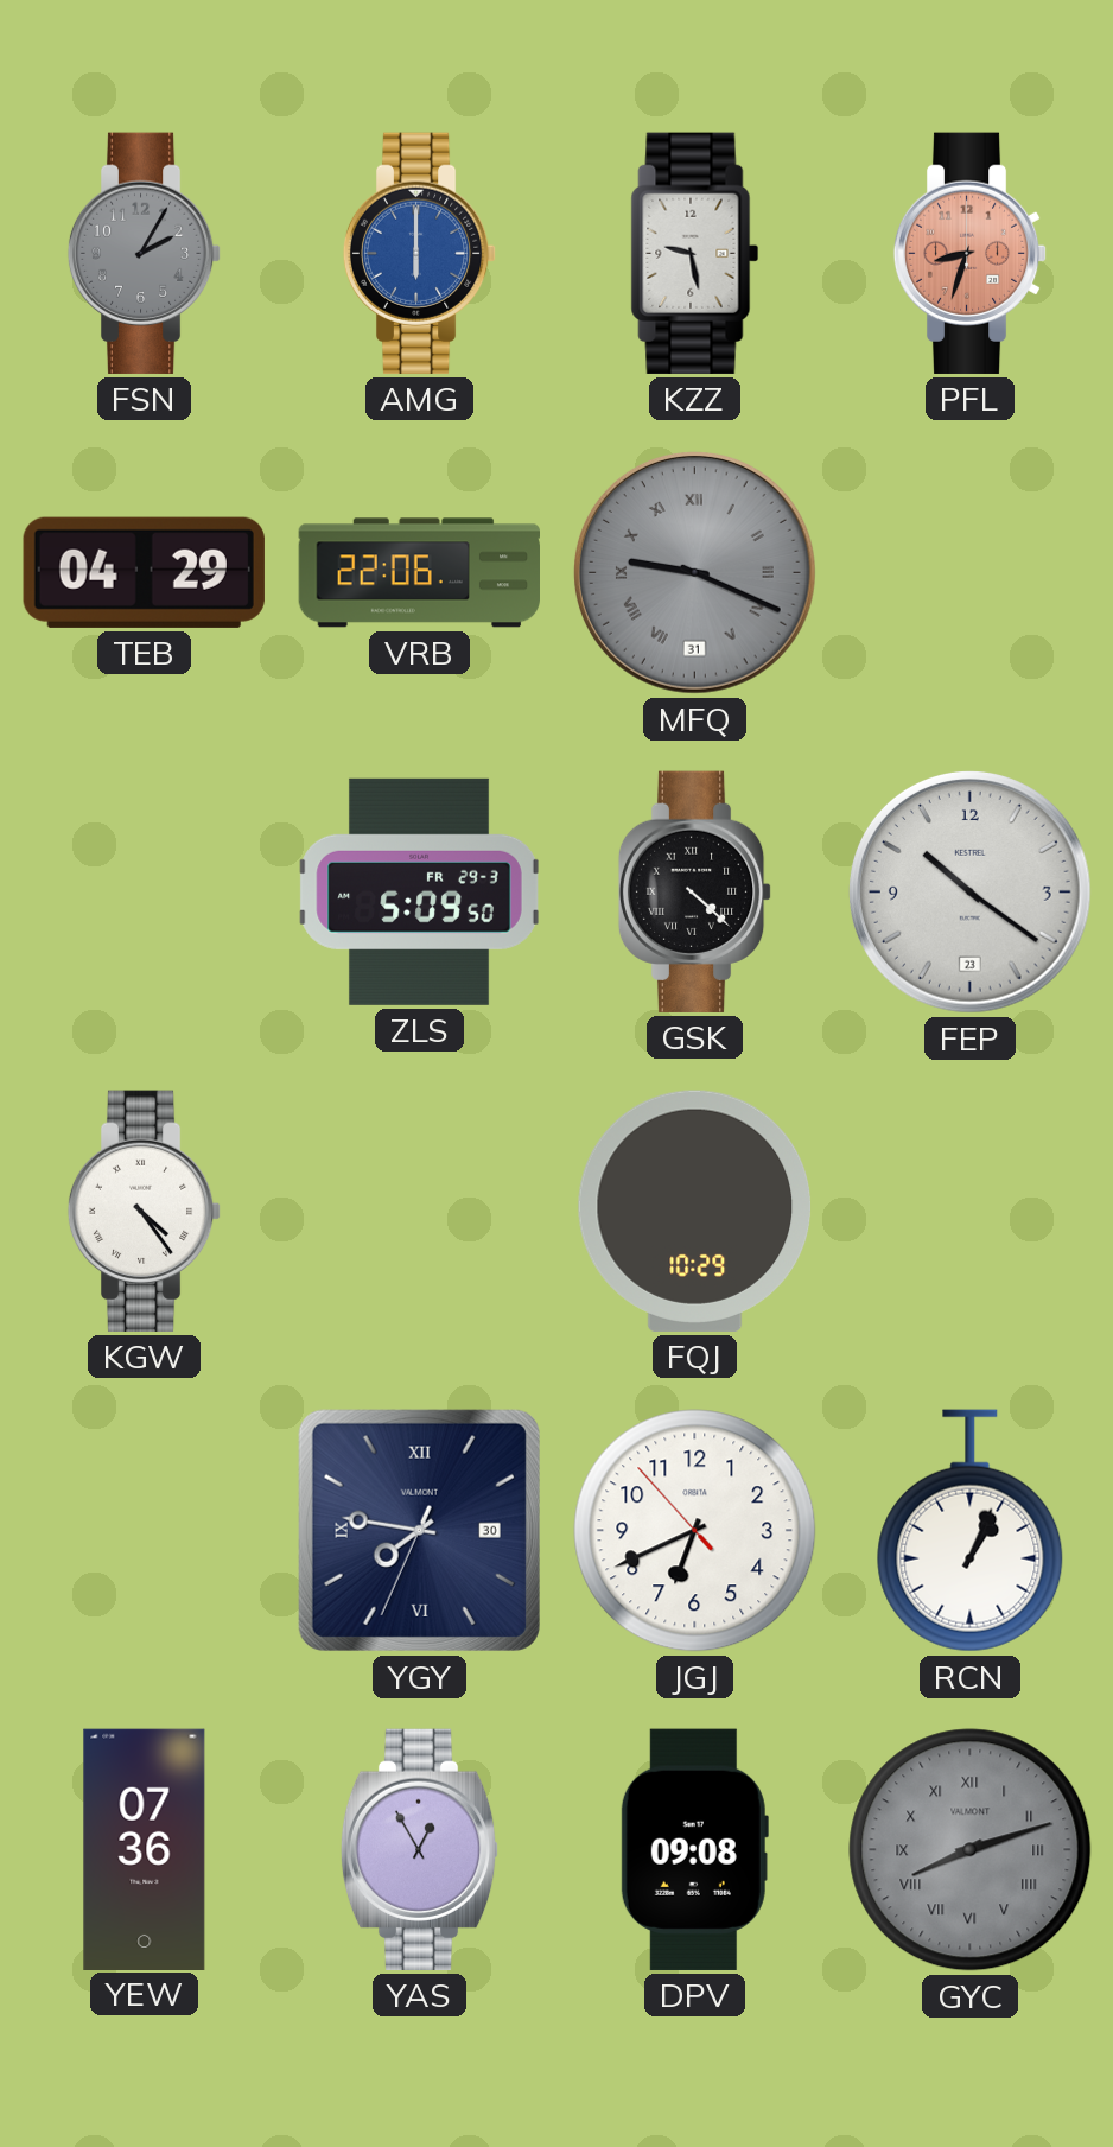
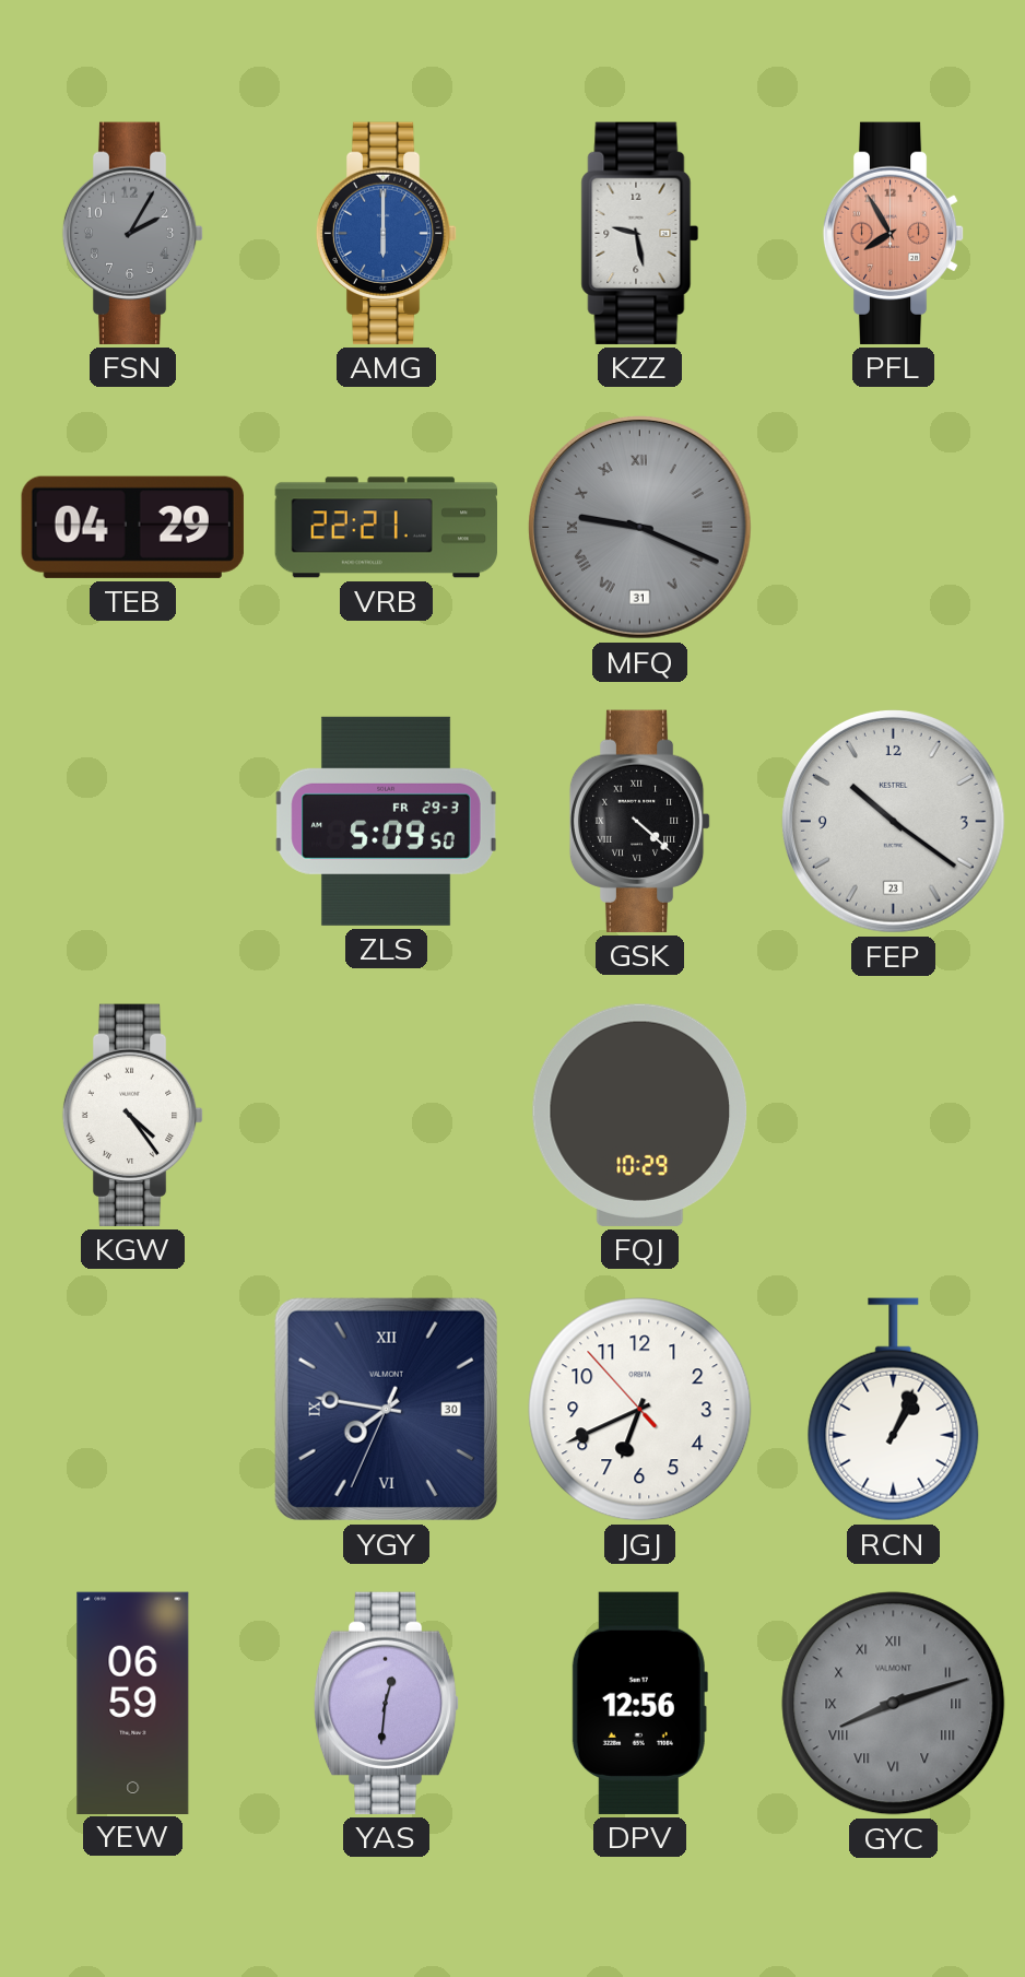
PFL: 8:33 -> 7:55
VRB: 22:06 -> 22:21
YEW: 07:36 -> 06:59
YAS: 12:55 -> 12:31
DPV: 09:08 -> 12:56
